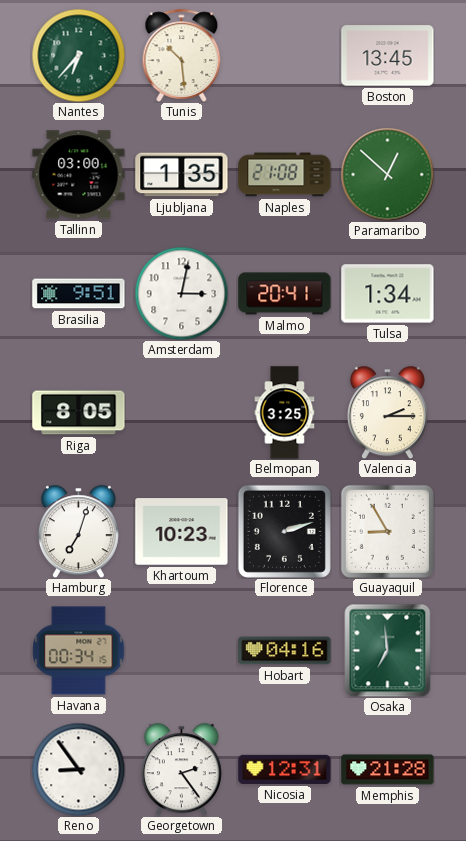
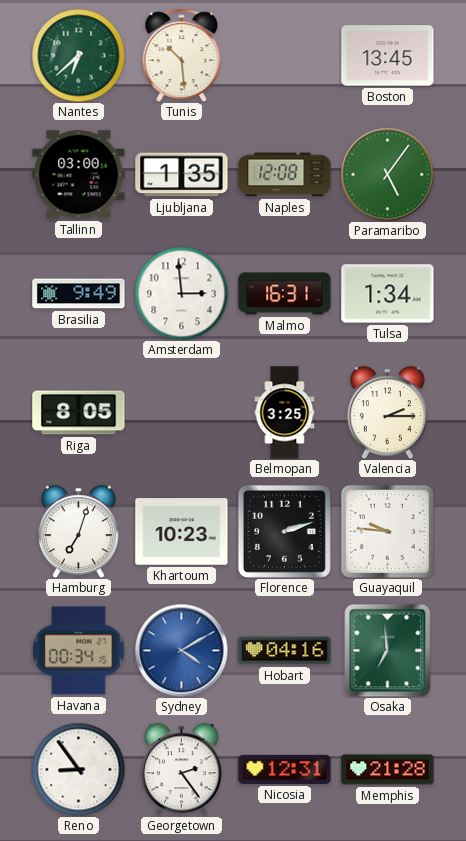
Nantes: 6:37 -> 6:38
Naples: 21:08 -> 12:08
Paramaribo: 12:52 -> 5:06
Brasilia: 9:51 -> 9:49
Amsterdam: 3:02 -> 2:59
Malmo: 20:41 -> 16:31
Guayaquil: 8:55 -> 9:46
Sydney: none -> 4:10
